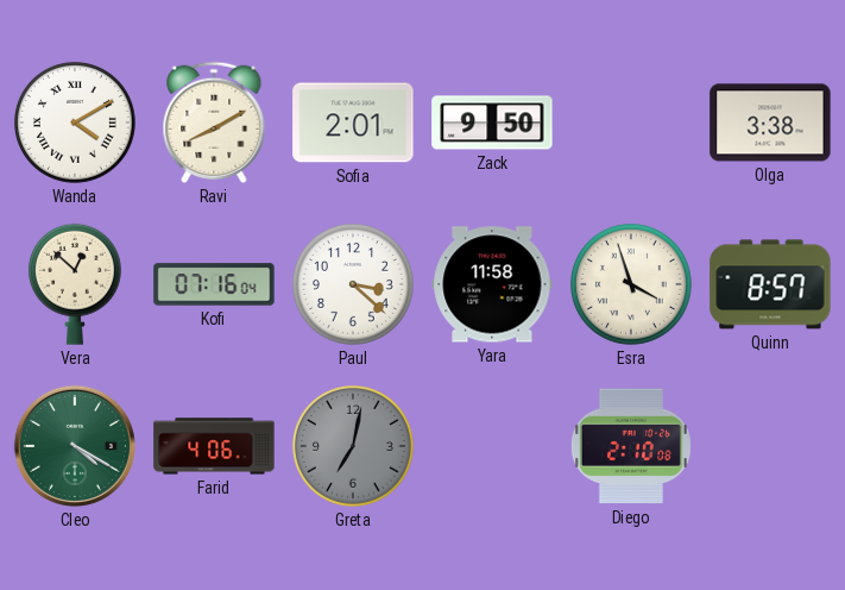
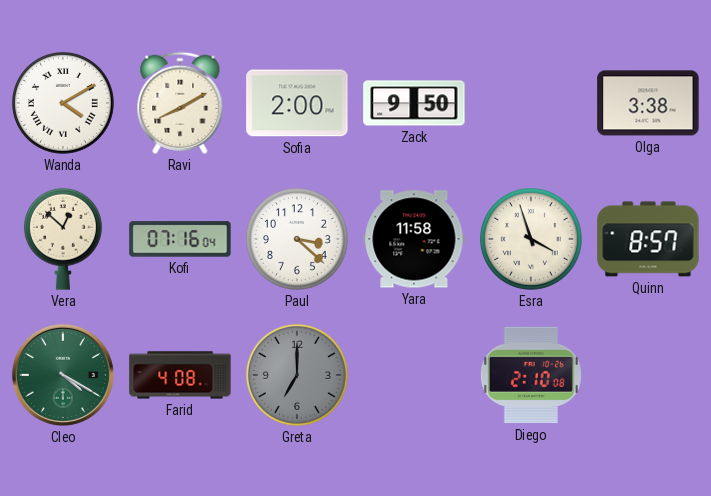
Sofia: 2:01 -> 2:00
Farid: 4:06 -> 4:08
Greta: 7:02 -> 7:00
